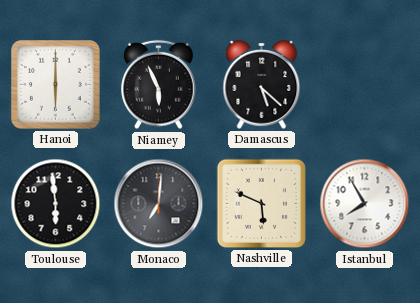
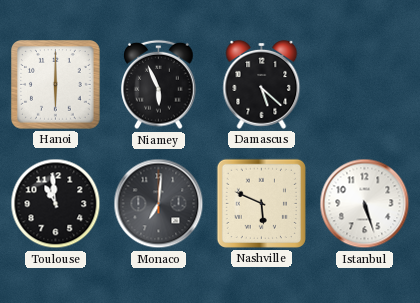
Toulouse: 5:59 -> 10:59
Istanbul: 7:55 -> 5:27
